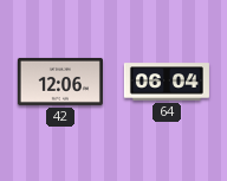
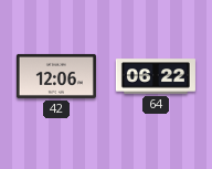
64: 06:04 -> 06:22
